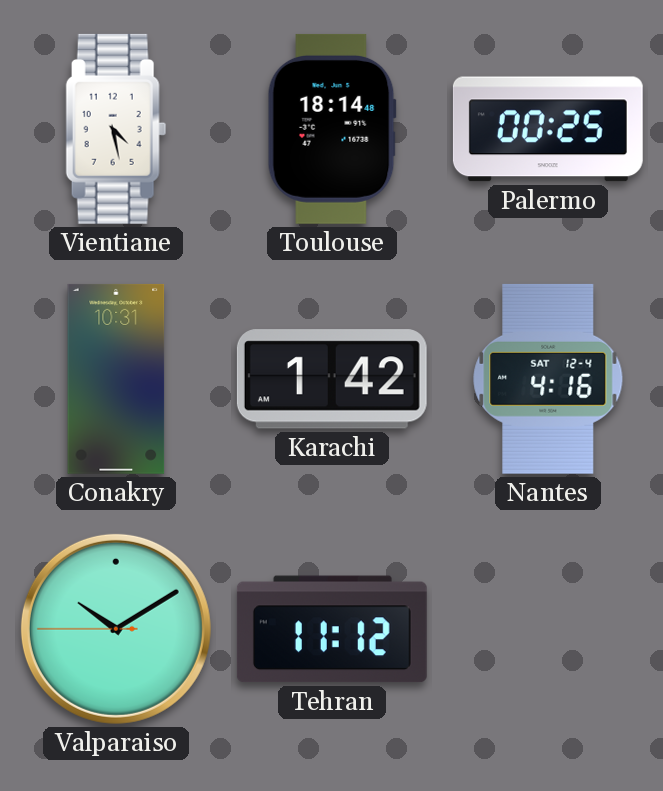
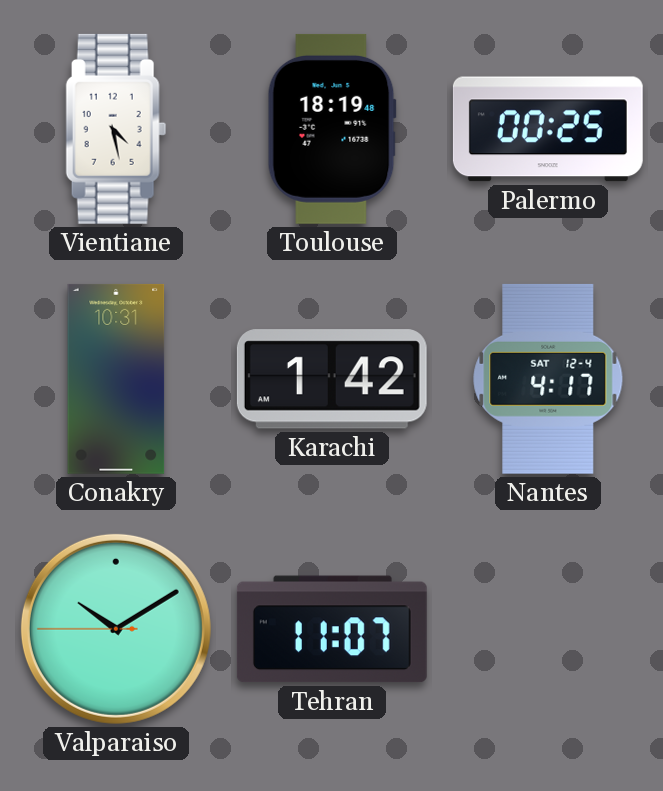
Toulouse: 18:14 -> 18:19
Nantes: 4:16 -> 4:17
Tehran: 11:12 -> 11:07
